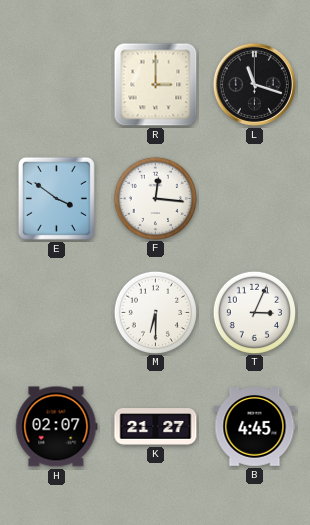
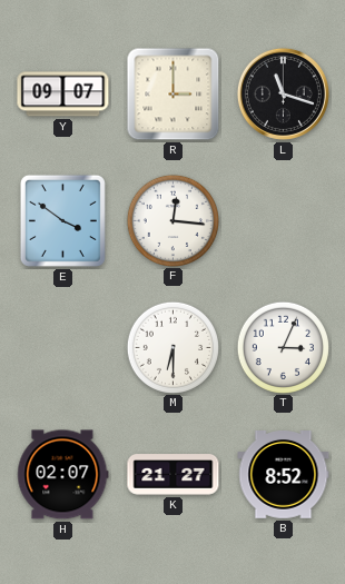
Y: none -> 09:07
B: 4:45 -> 8:52
